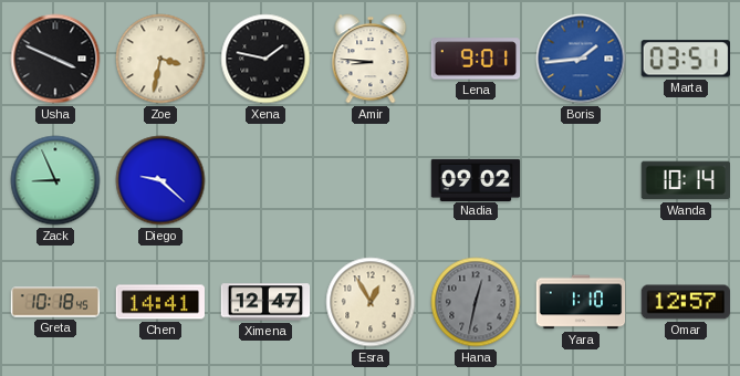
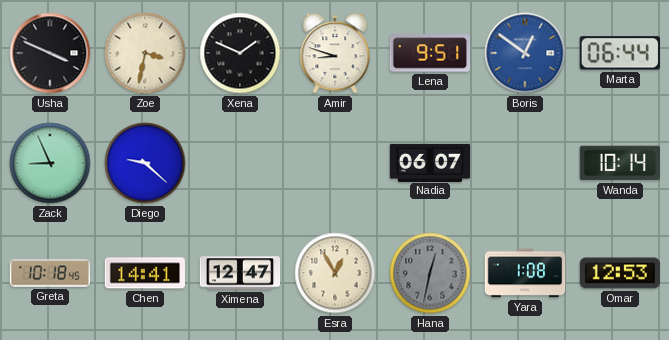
Xena: 1:47 -> 1:49
Amir: 8:46 -> 8:48
Lena: 9:01 -> 9:51
Boris: 1:44 -> 12:51
Marta: 03:51 -> 06:44
Nadia: 09:02 -> 06:07
Yara: 1:10 -> 1:08
Omar: 12:57 -> 12:53
